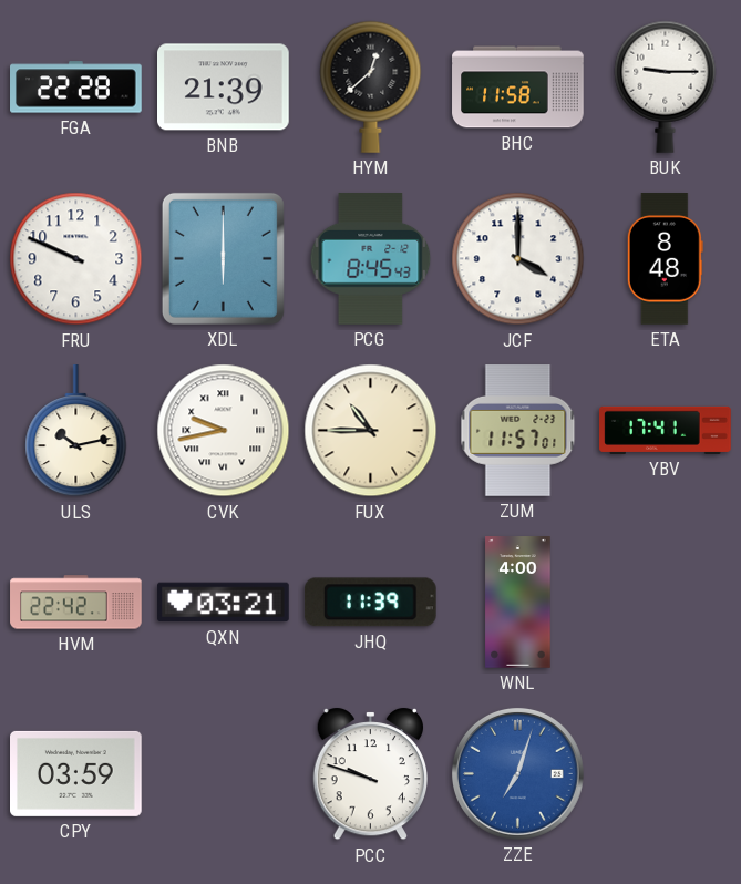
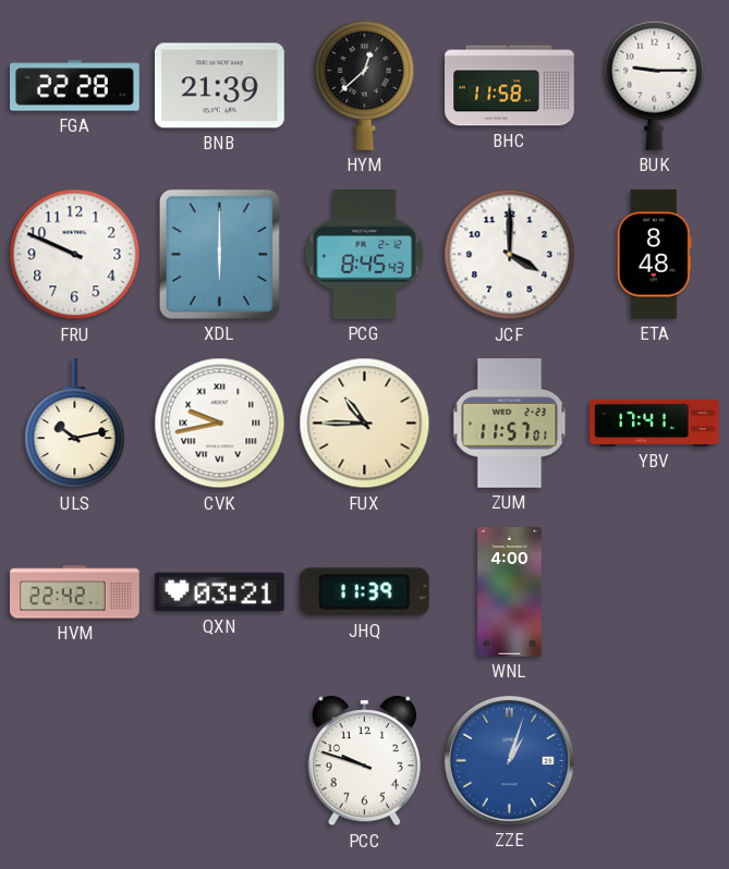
CPY: 03:59 -> none
ZZE: 7:03 -> 1:03
